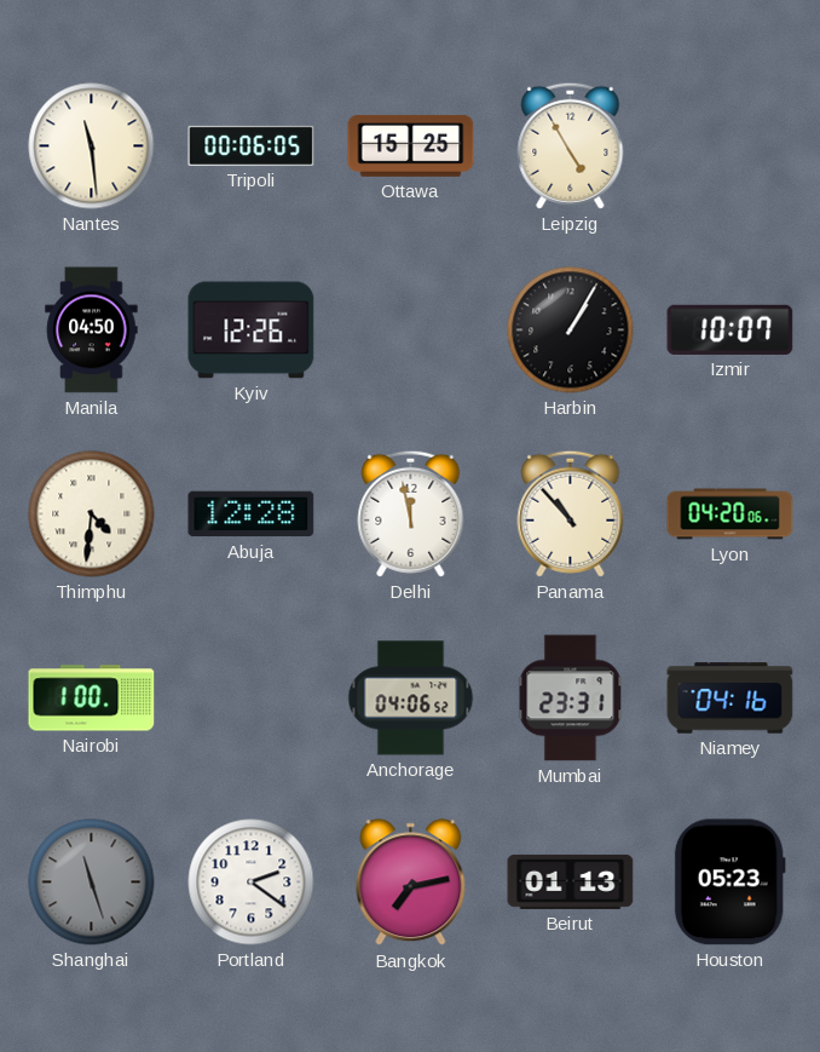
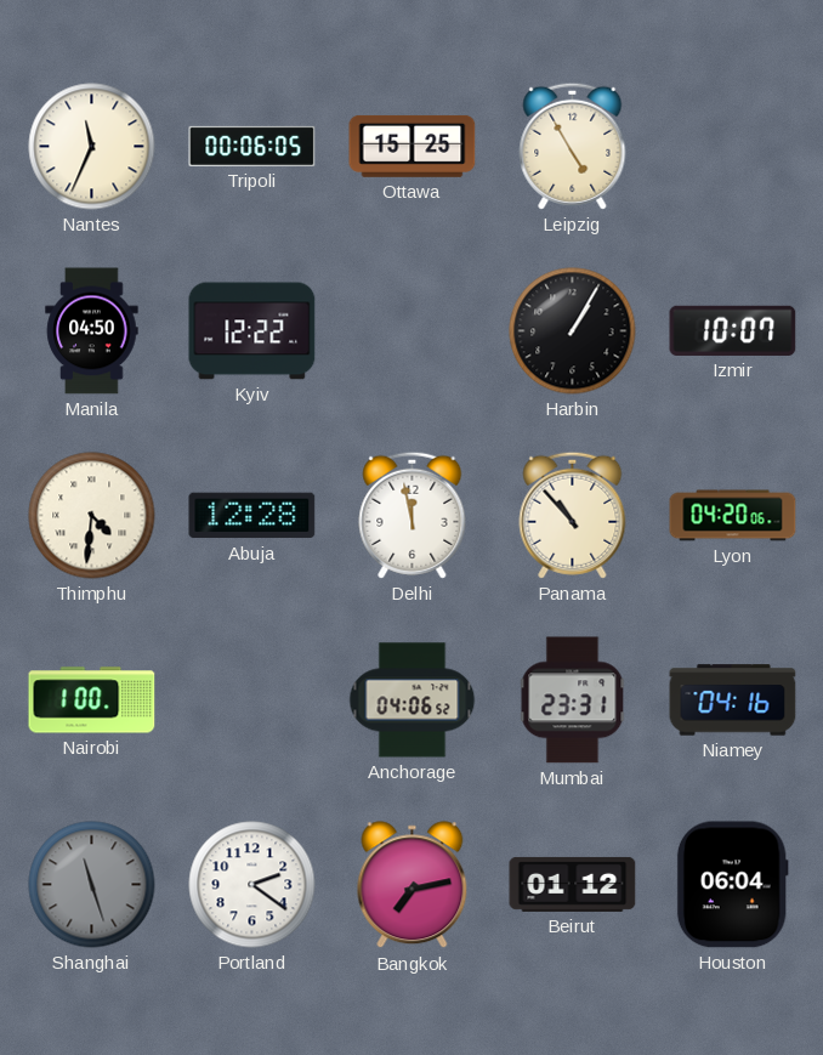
Nantes: 11:29 -> 11:34
Kyiv: 12:26 -> 12:22
Beirut: 01:13 -> 01:12
Houston: 05:23 -> 06:04
